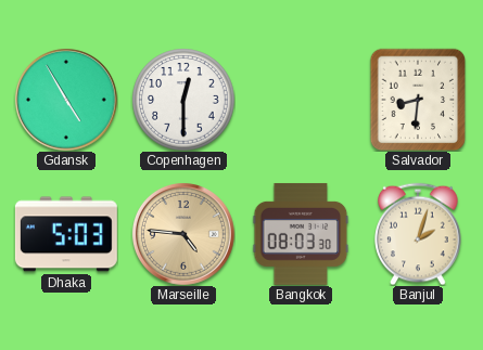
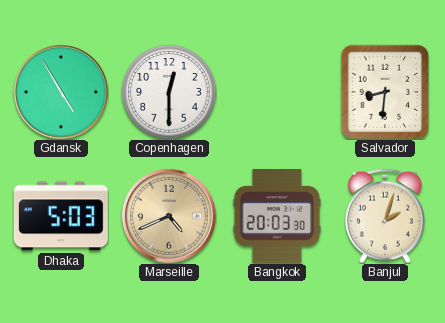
Marseille: 4:46 -> 4:41
Bangkok: 08:03 -> 20:03
